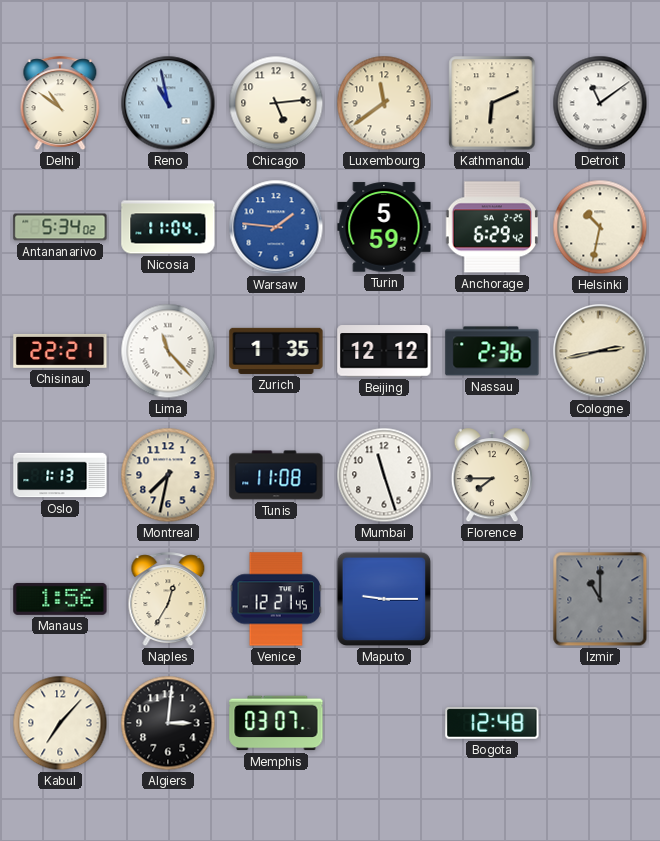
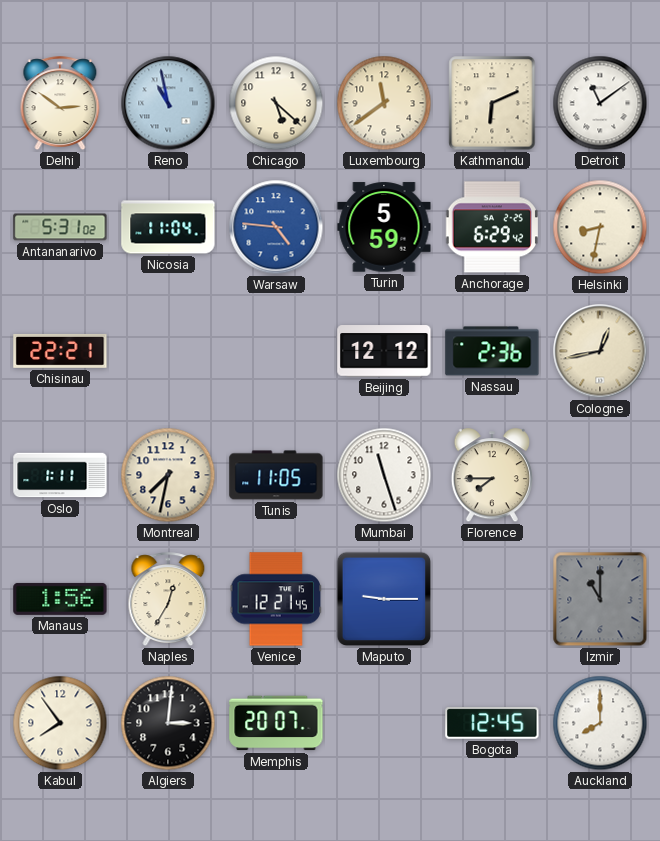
Delhi: 10:51 -> 2:51
Chicago: 5:14 -> 5:22
Antananarivo: 5:34 -> 5:31
Warsaw: 1:46 -> 4:46
Helsinki: 10:32 -> 8:32
Lima: 11:23 -> none
Zurich: 1:35 -> none
Cologne: 2:43 -> 12:43
Oslo: 1:13 -> 1:11
Tunis: 11:08 -> 11:05
Kabul: 7:07 -> 7:54
Memphis: 03:07 -> 20:07
Bogota: 12:48 -> 12:45
Auckland: none -> 8:00
